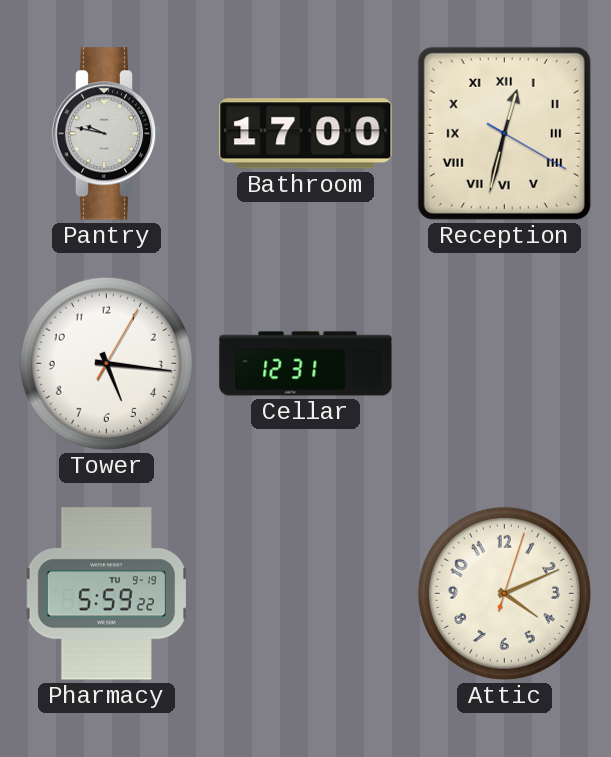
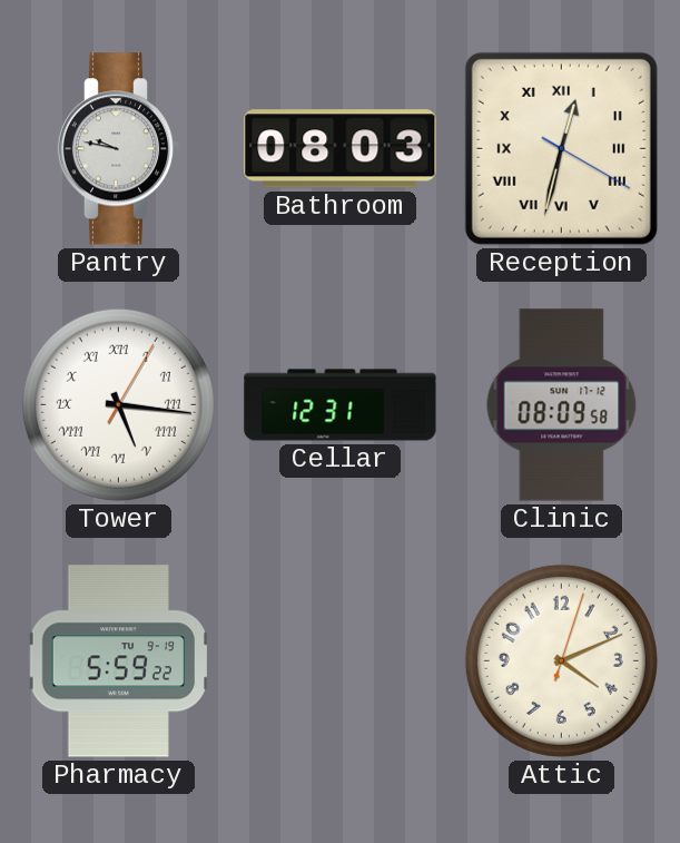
Bathroom: 17:00 -> 08:03
Tower numerals: Arabic -> Roman
Clinic: none -> 08:09
